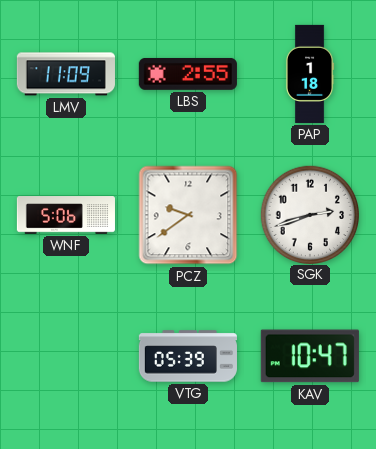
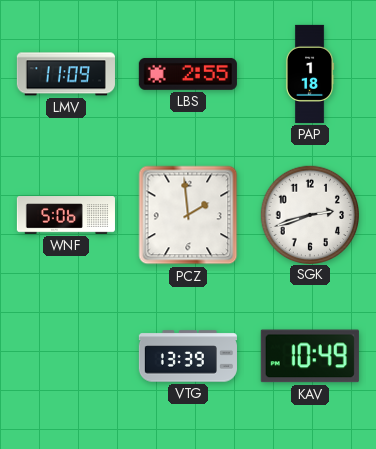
PCZ: 9:39 -> 1:59
VTG: 05:39 -> 13:39
KAV: 10:47 -> 10:49
